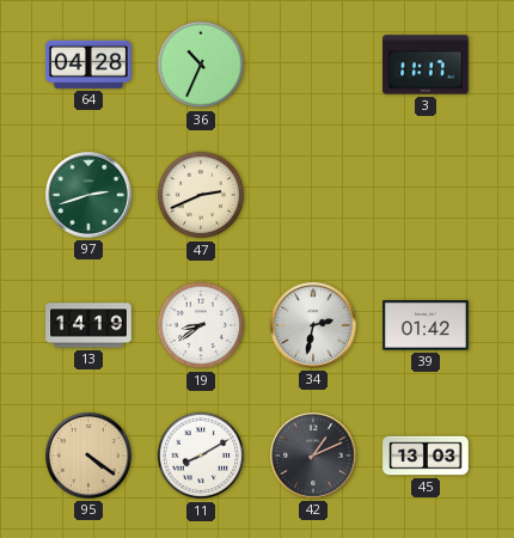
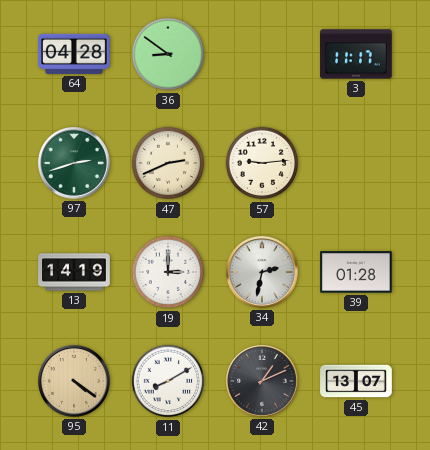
36: 10:34 -> 8:51
57: none -> 9:14
19: 8:39 -> 3:00
39: 01:42 -> 01:28
45: 13:03 -> 13:07
